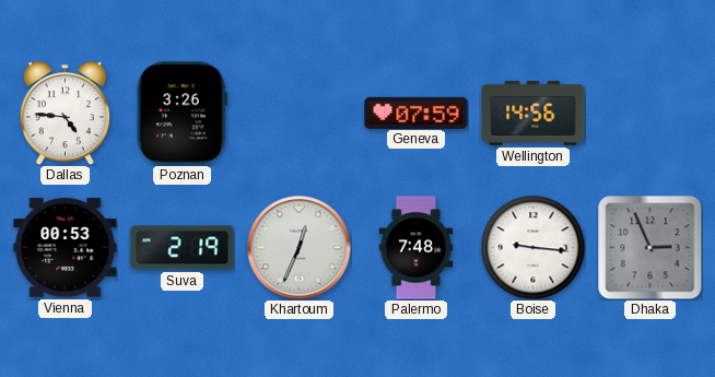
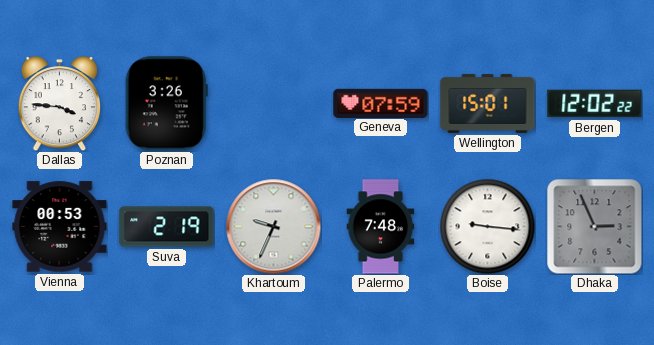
Dallas: 4:46 -> 3:46
Wellington: 14:56 -> 15:01
Bergen: none -> 12:02
Khartoum: 12:34 -> 9:34
